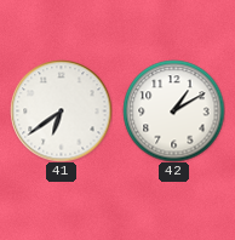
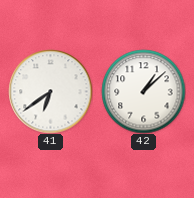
42: 1:10 -> 1:08
